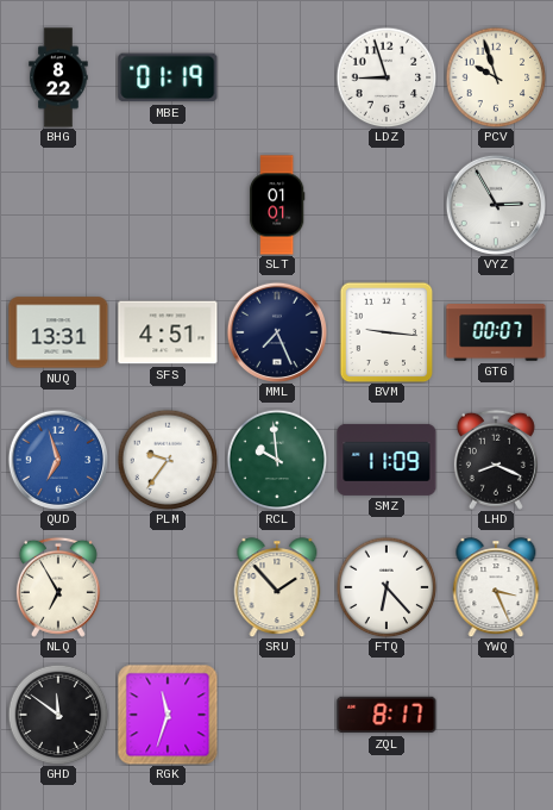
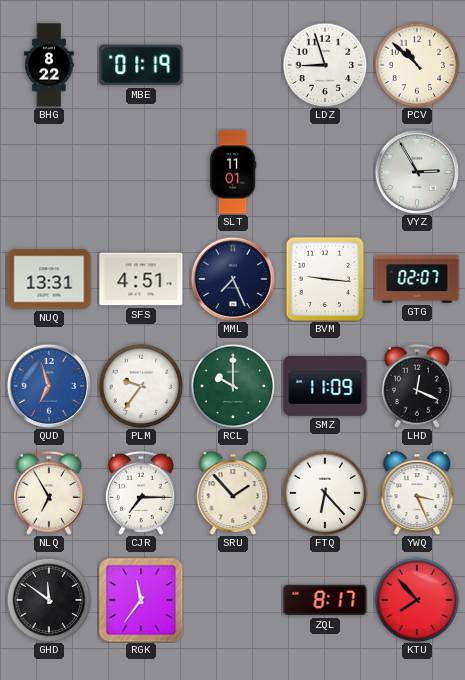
PCV: 9:57 -> 10:52
SLT: 01:01 -> 11:01
GTG: 00:07 -> 02:07
RCL: 9:59 -> 10:00
LHD: 8:19 -> 12:19
CJR: none -> 7:15
RGK: 11:33 -> 11:36
KTU: none -> 7:53
